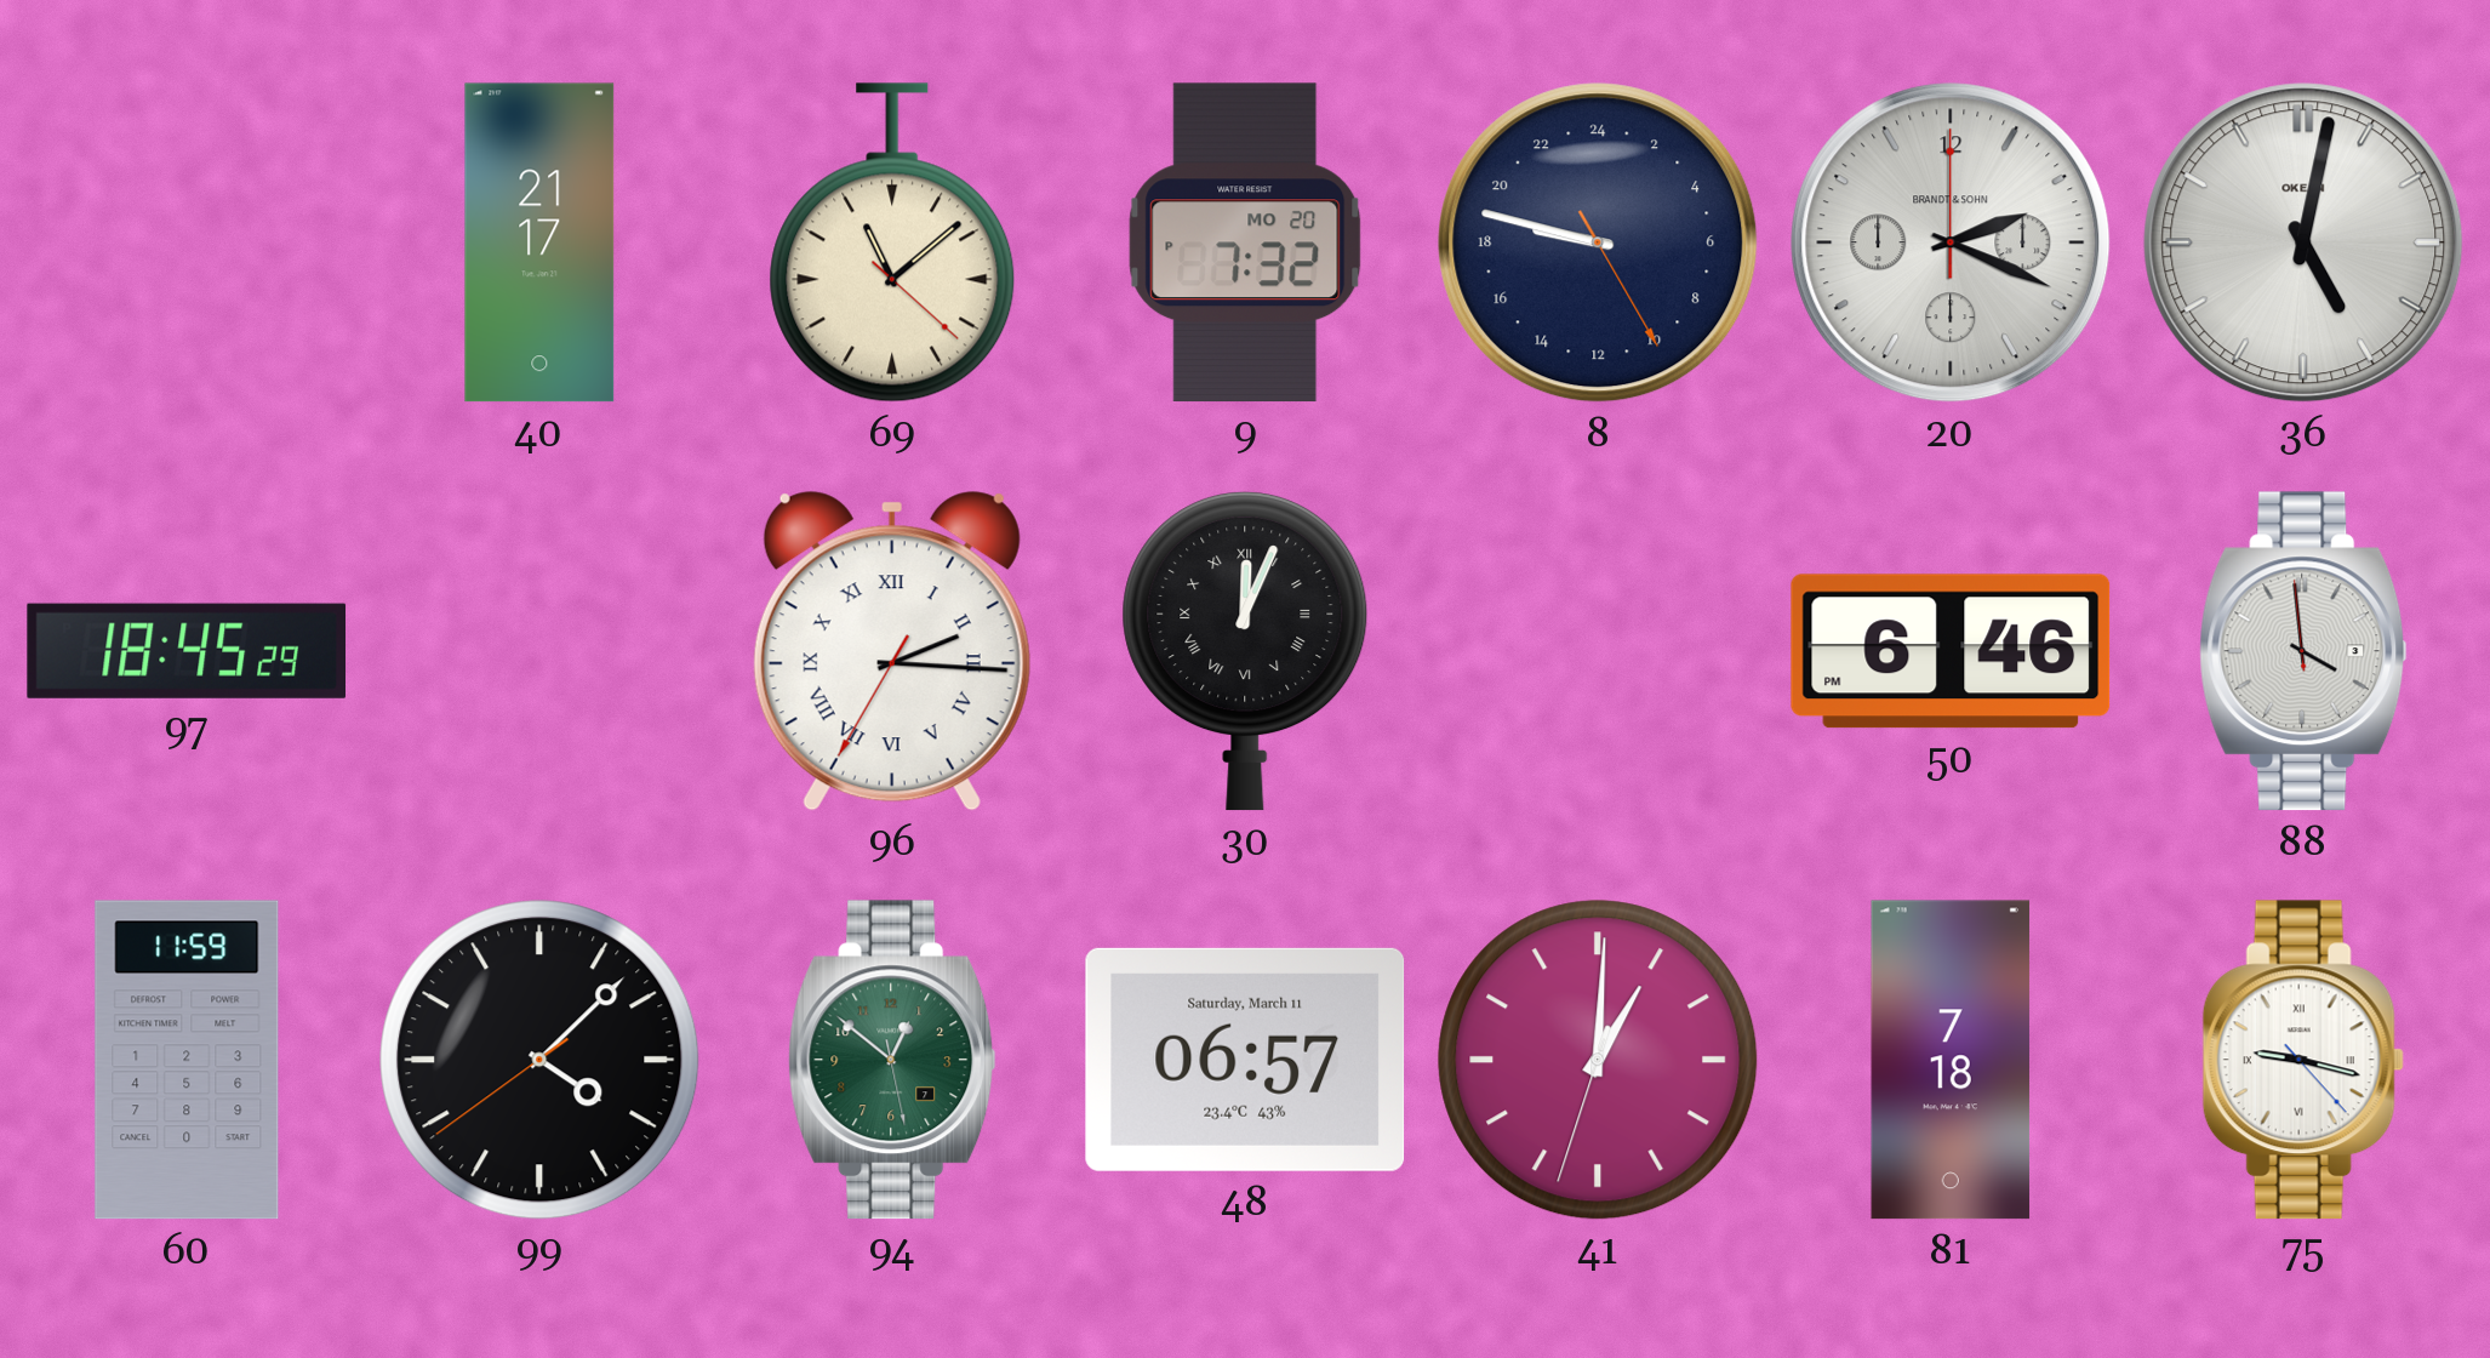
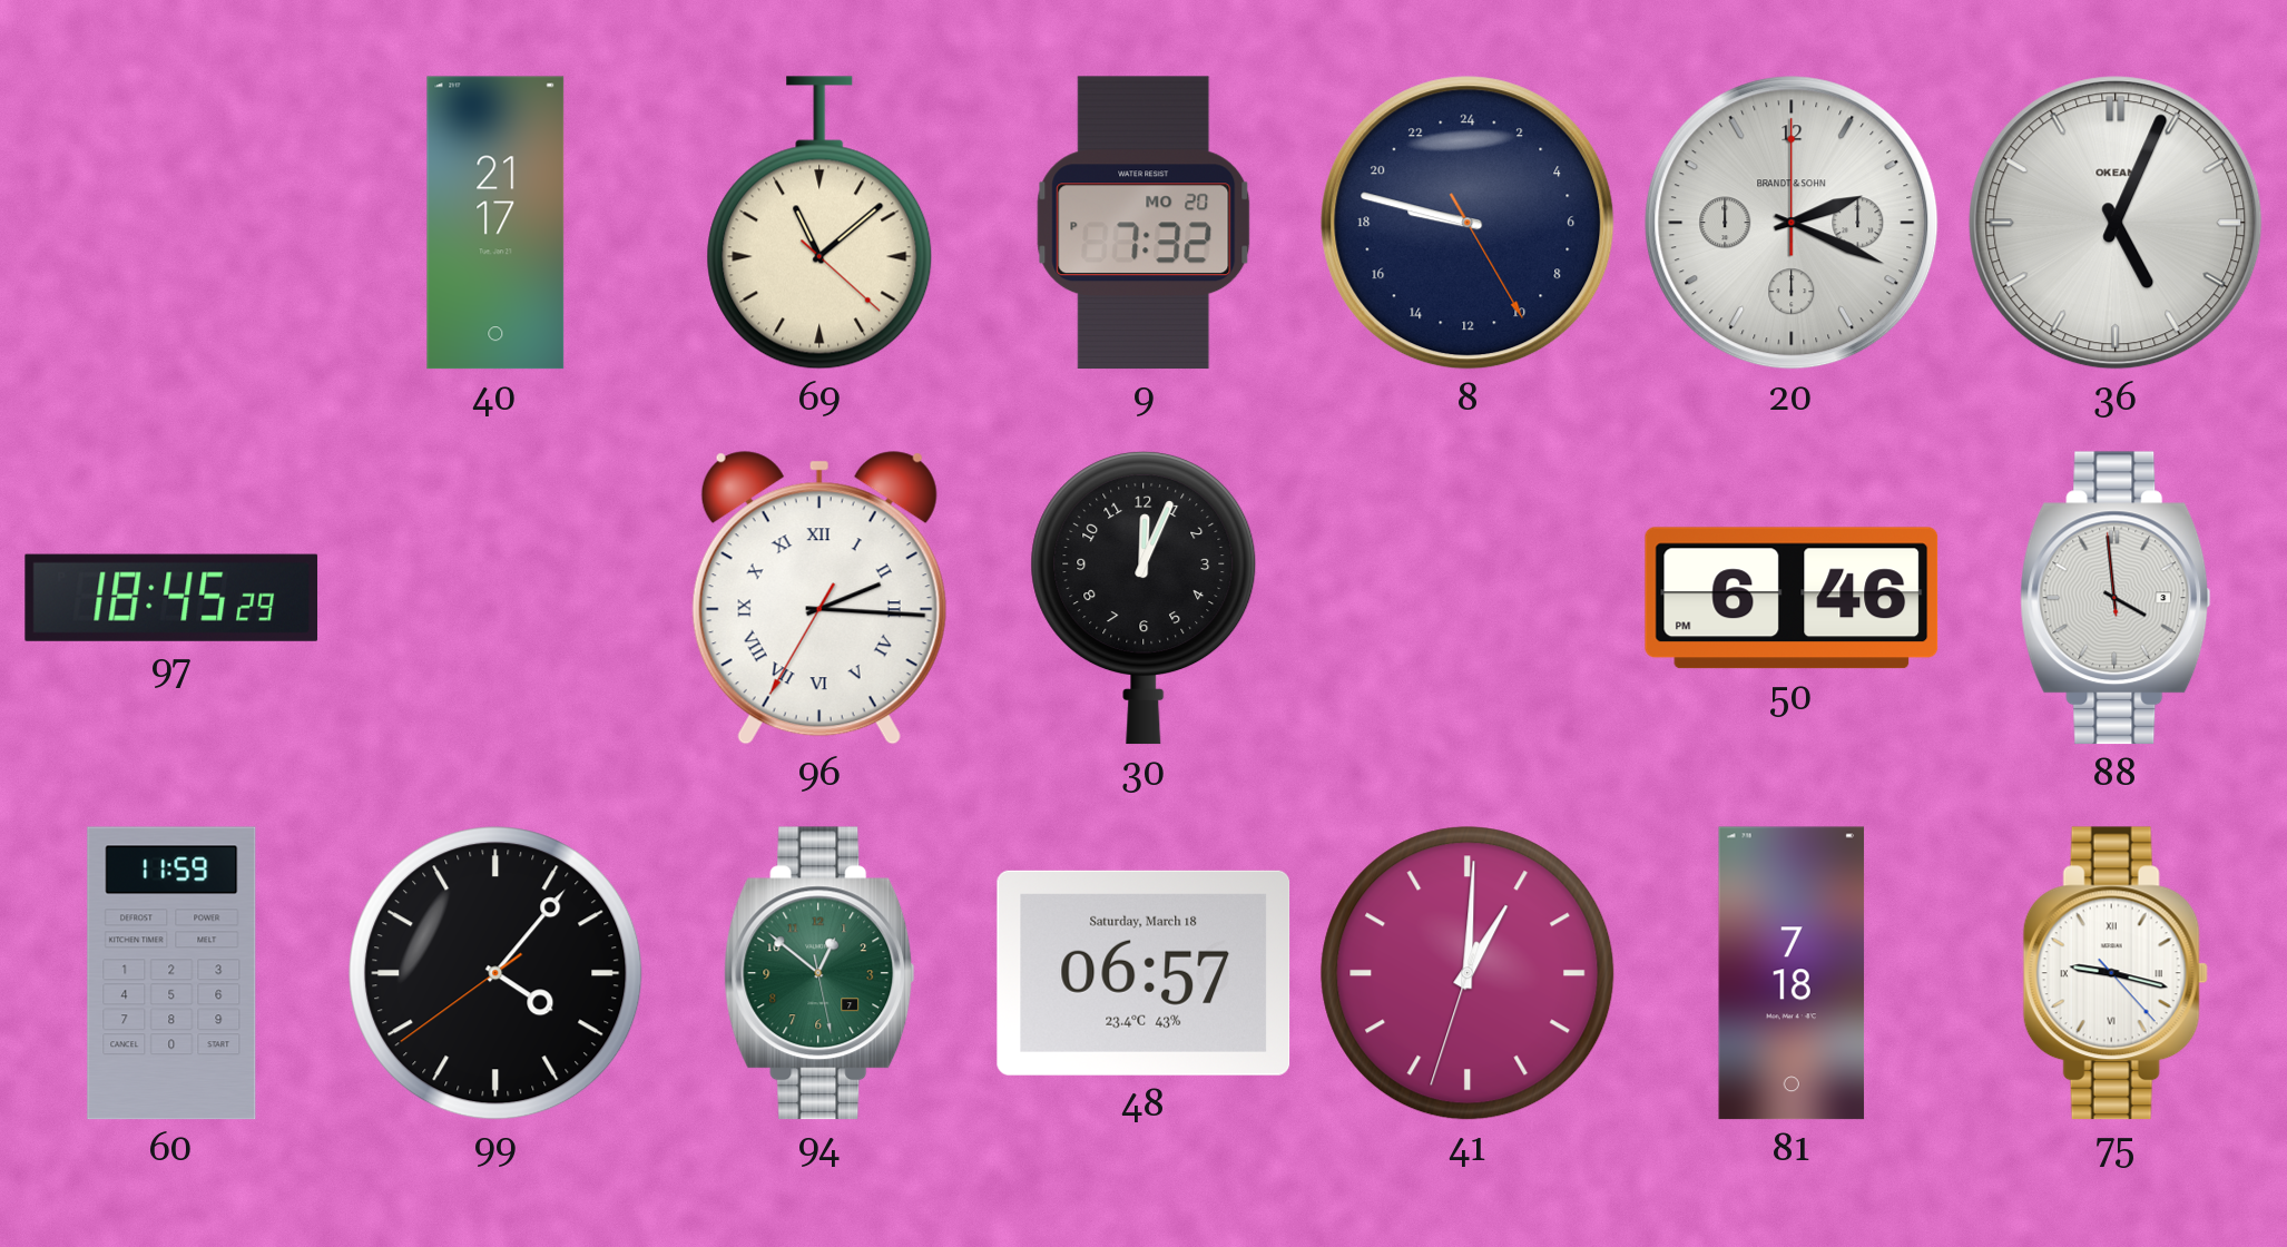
36: 5:02 -> 5:04
30 numerals: Roman -> Arabic
99: 4:07 -> 4:06
48 date: Saturday, March 11 -> Saturday, March 18
